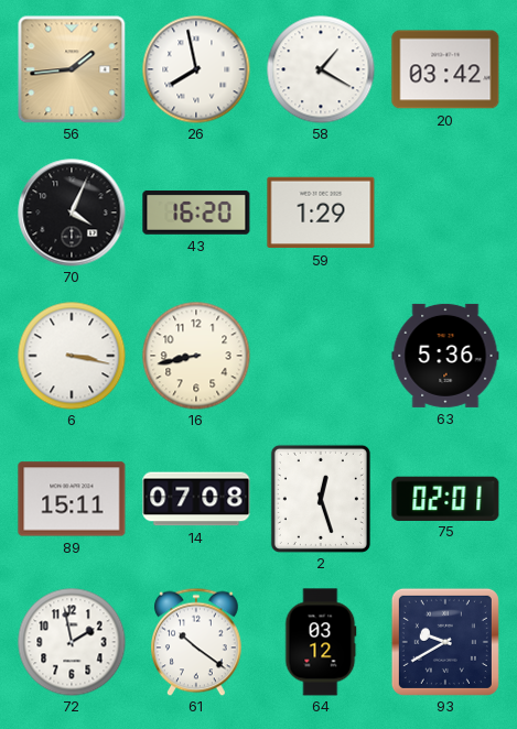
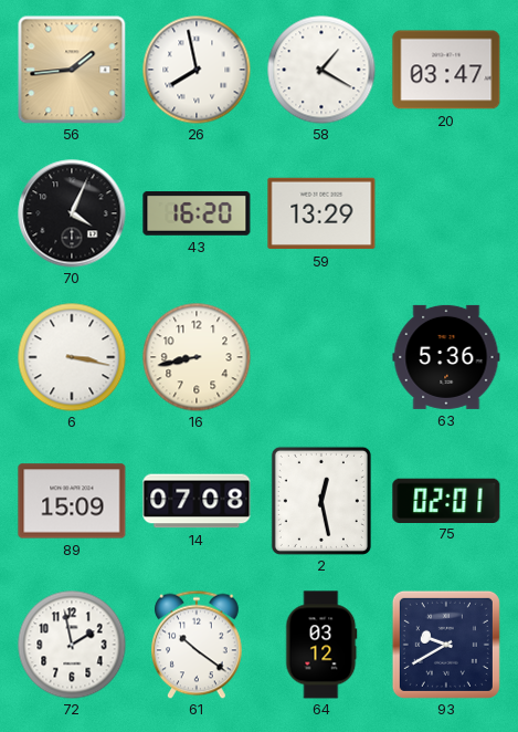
20: 03:42 -> 03:47
59: 1:29 -> 13:29
89: 15:11 -> 15:09
2: 12:27 -> 12:28
